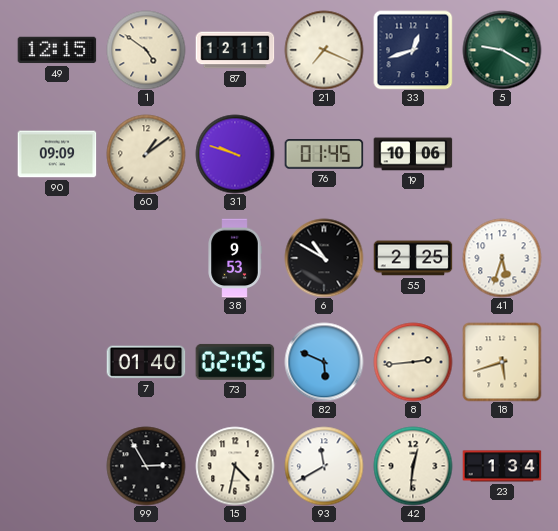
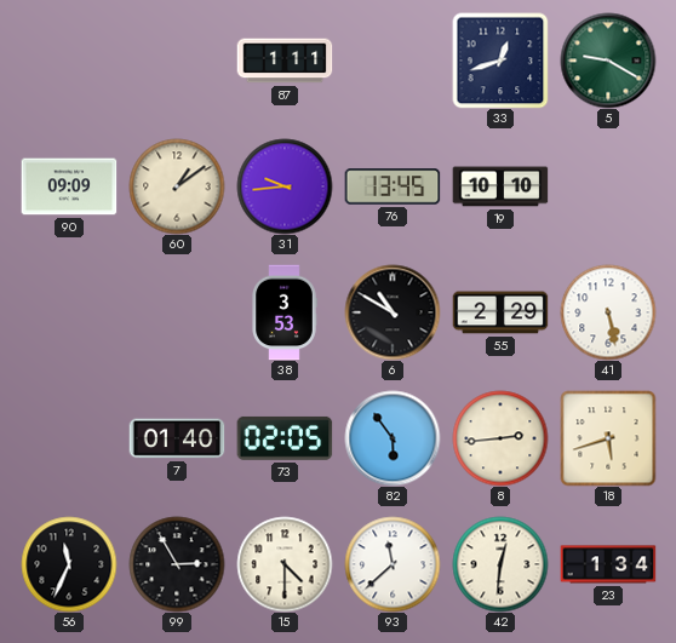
49: 12:15 -> none
1: 4:51 -> none
87: 12:11 -> 1:11
21: 7:19 -> none
31: 9:48 -> 9:44
76: 01:45 -> 13:45
19: 10:06 -> 10:10
38: 9:53 -> 3:53
55: 2:25 -> 2:29
41: 5:33 -> 5:28
82: 5:49 -> 5:54
56: none -> 11:34
15: 4:32 -> 4:30
93: 11:40 -> 11:38
